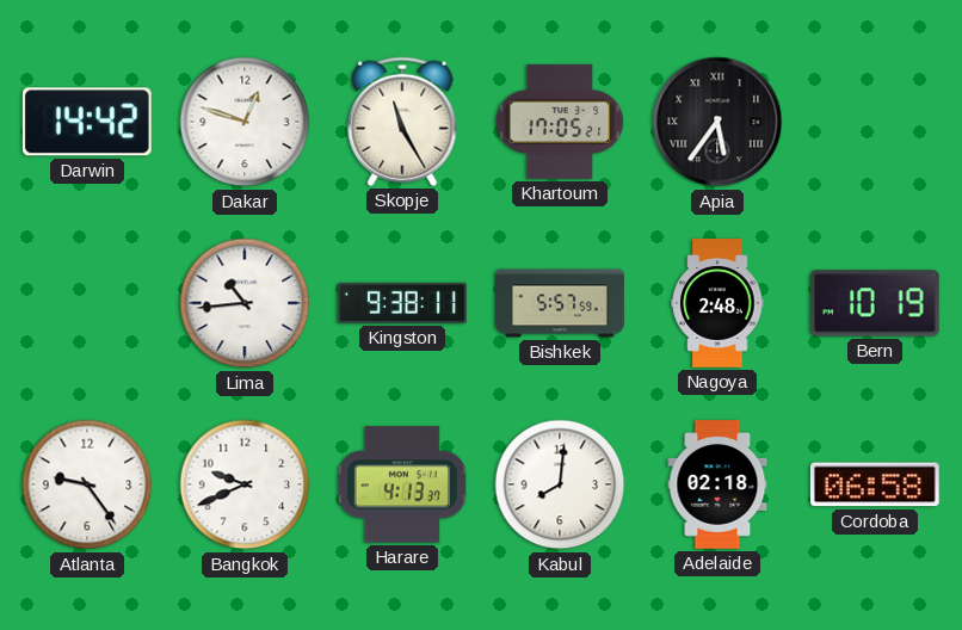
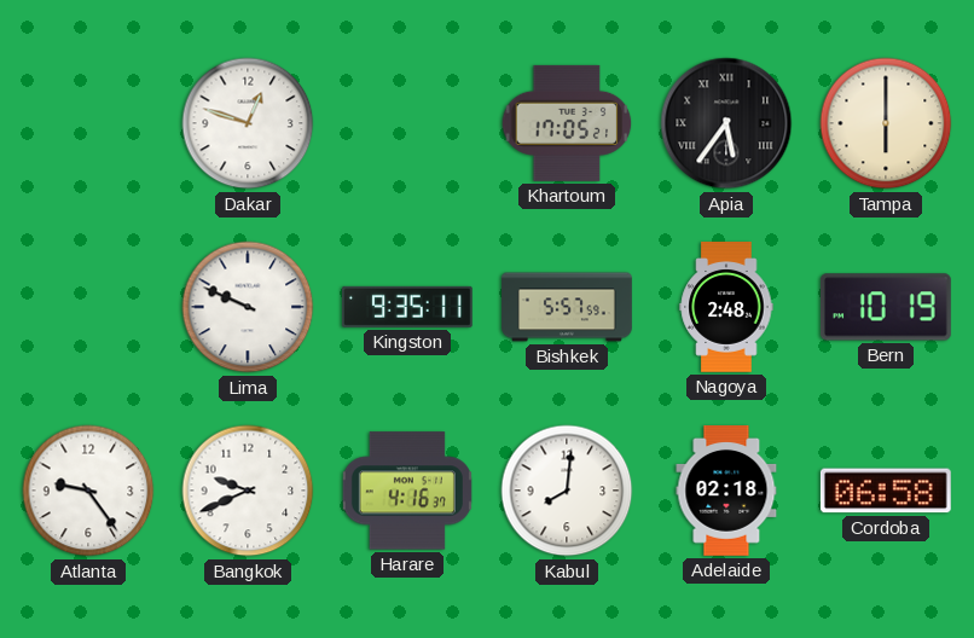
Darwin: 14:42 -> none
Skopje: 11:25 -> none
Tampa: none -> 6:00
Lima: 10:44 -> 9:49
Kingston: 9:38 -> 9:35
Harare: 4:13 -> 4:16
